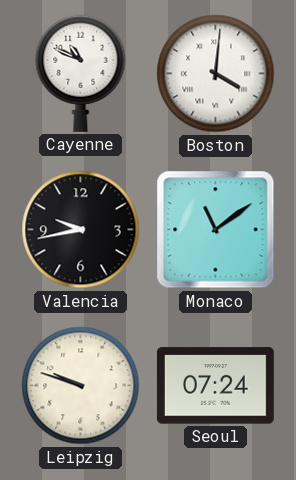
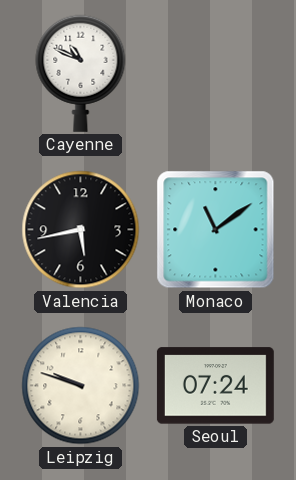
Boston: 4:01 -> none
Valencia: 9:43 -> 5:43
